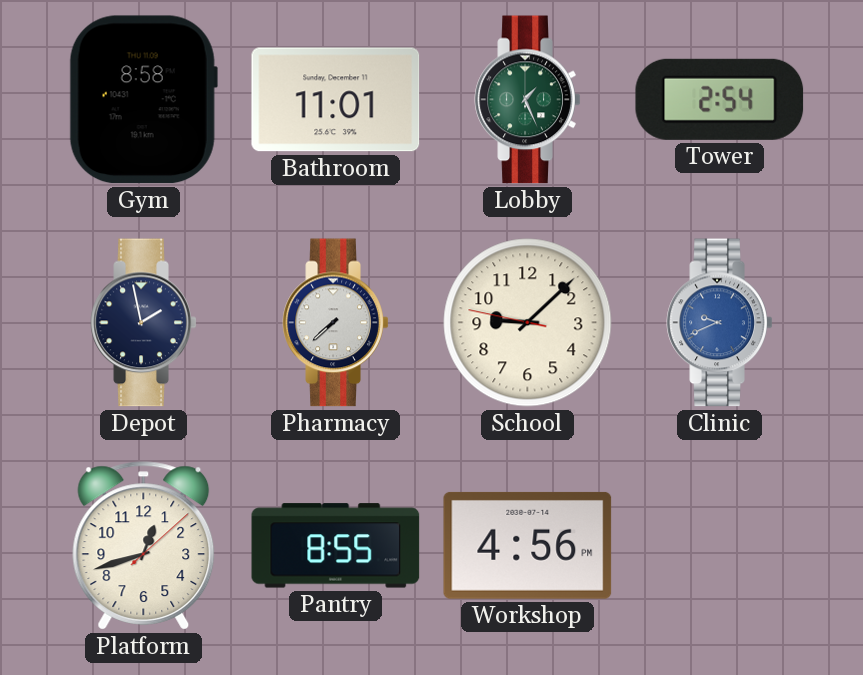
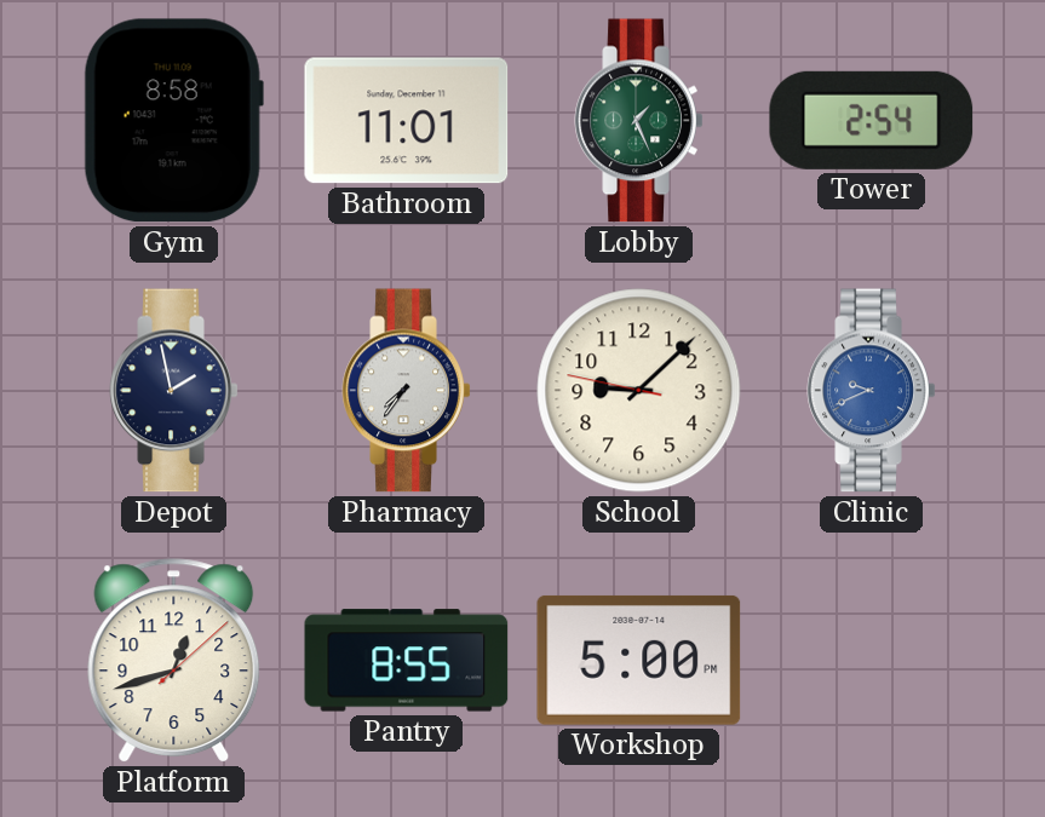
Pharmacy: 7:38 -> 7:36
Workshop: 4:56 -> 5:00
